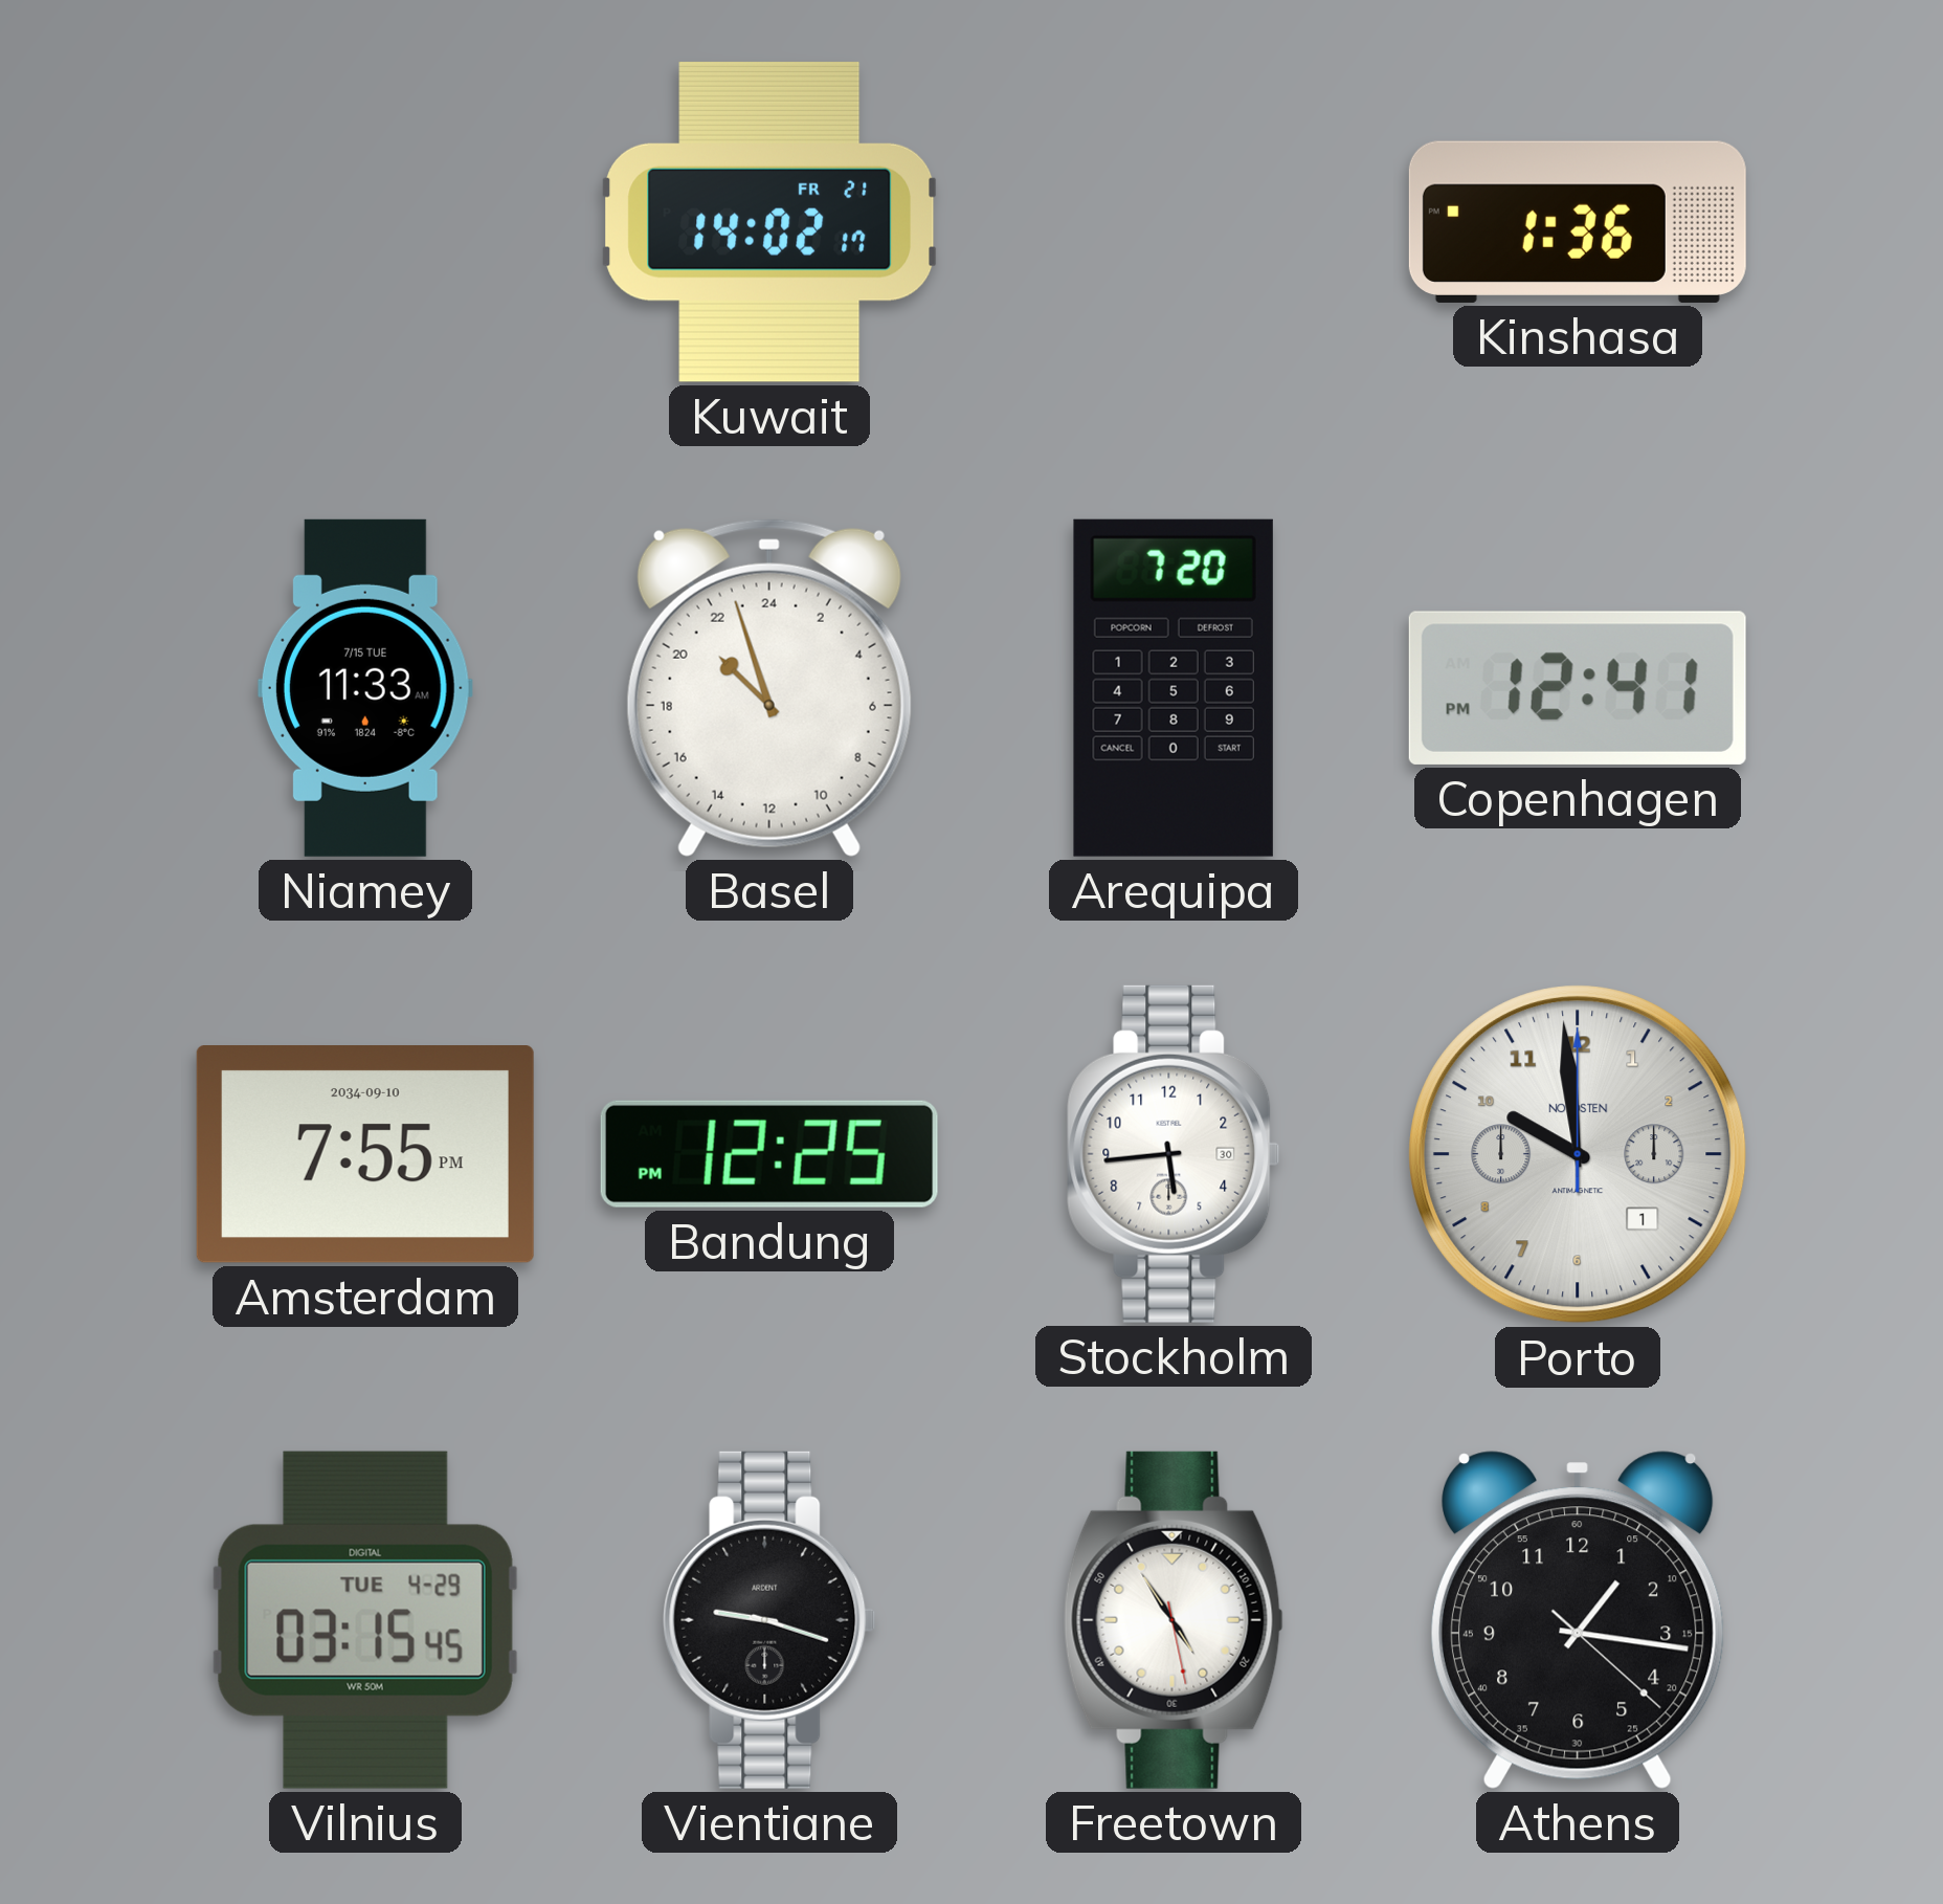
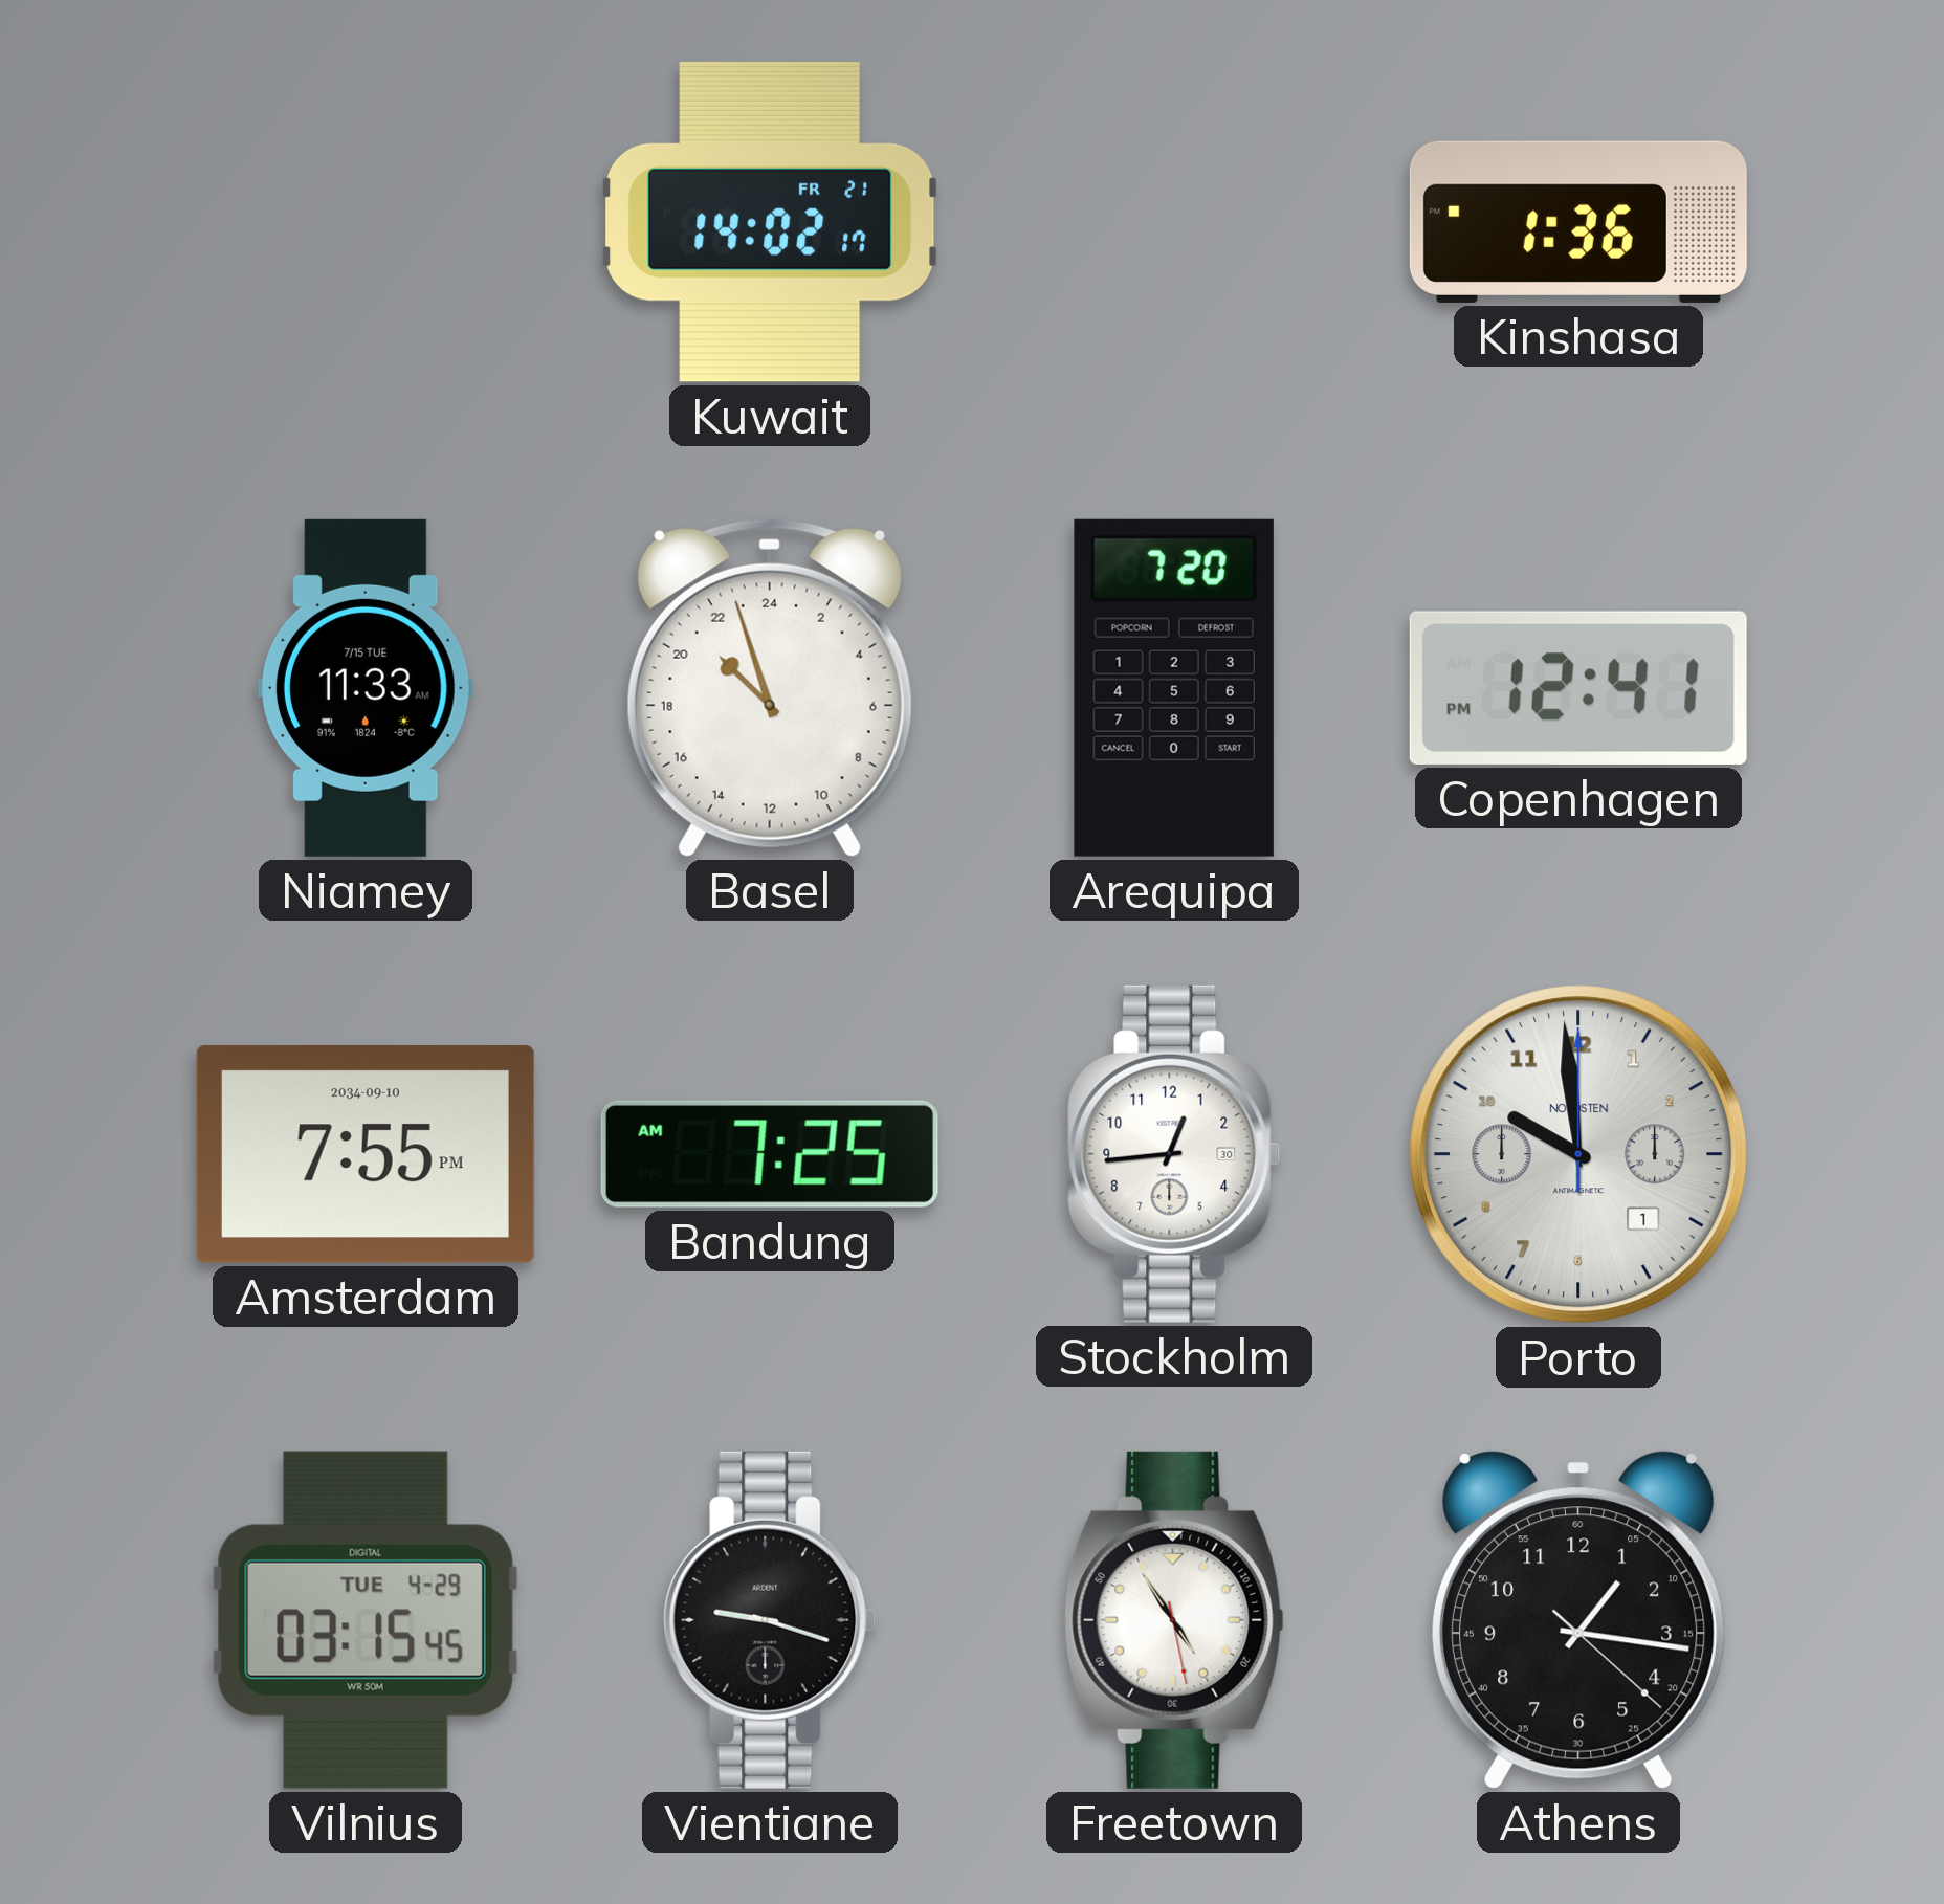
Bandung: 12:25 -> 7:25
Stockholm: 5:44 -> 12:44
